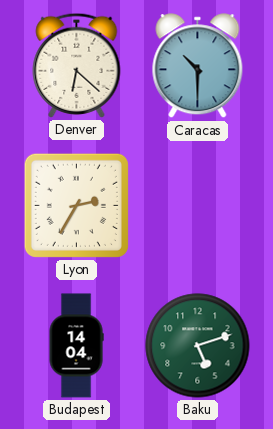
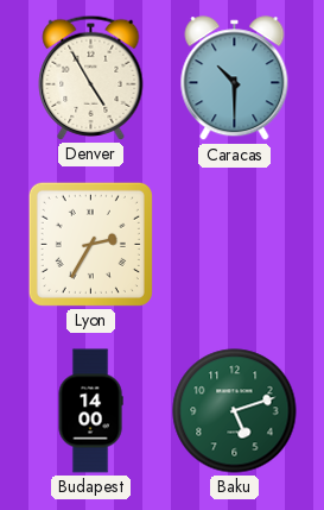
Denver: 6:22 -> 4:55
Budapest: 14:04 -> 14:00
